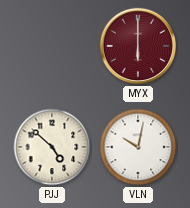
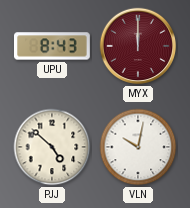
UPU: none -> 8:43
MYX: 6:00 -> 12:00
